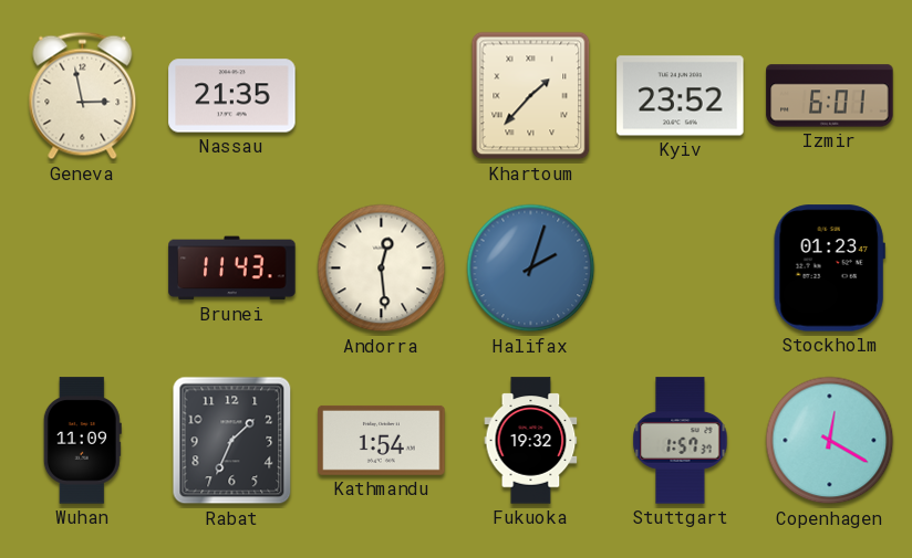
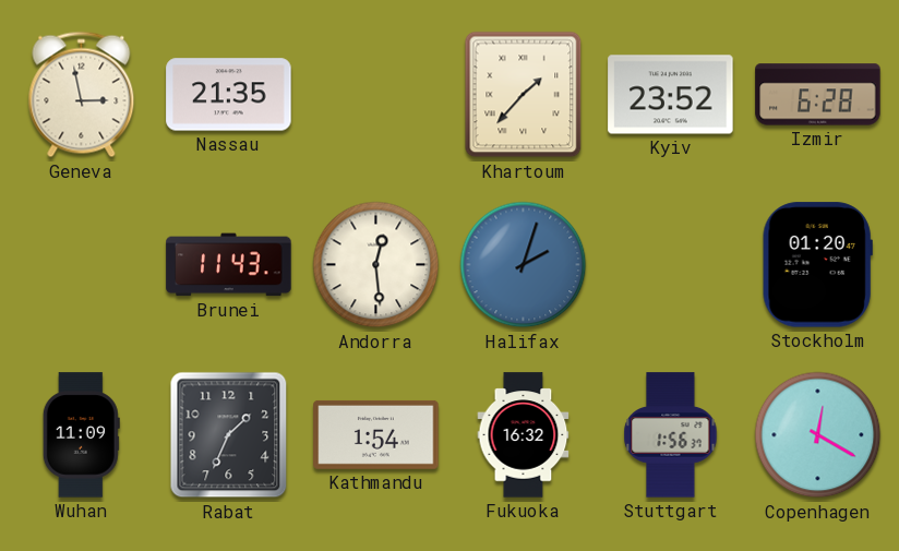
Izmir: 6:01 -> 6:28
Stockholm: 01:23 -> 01:20
Fukuoka: 19:32 -> 16:32
Stuttgart: 1:57 -> 1:56
